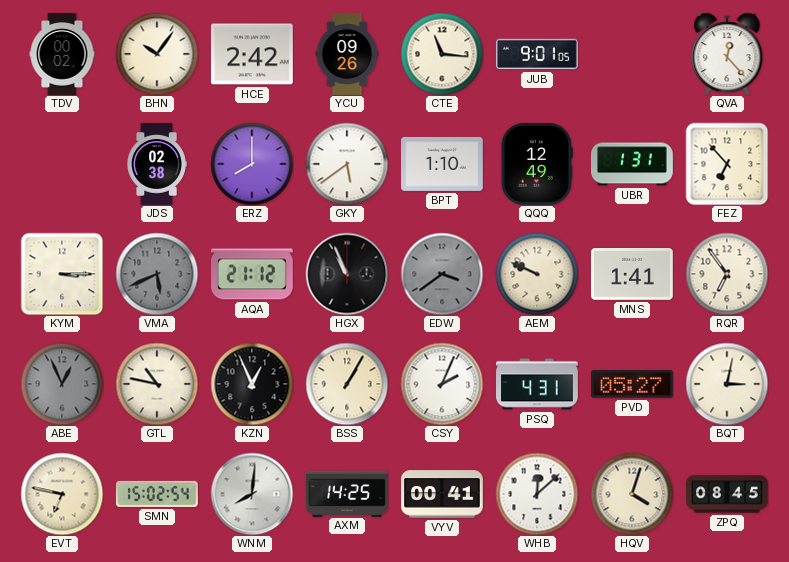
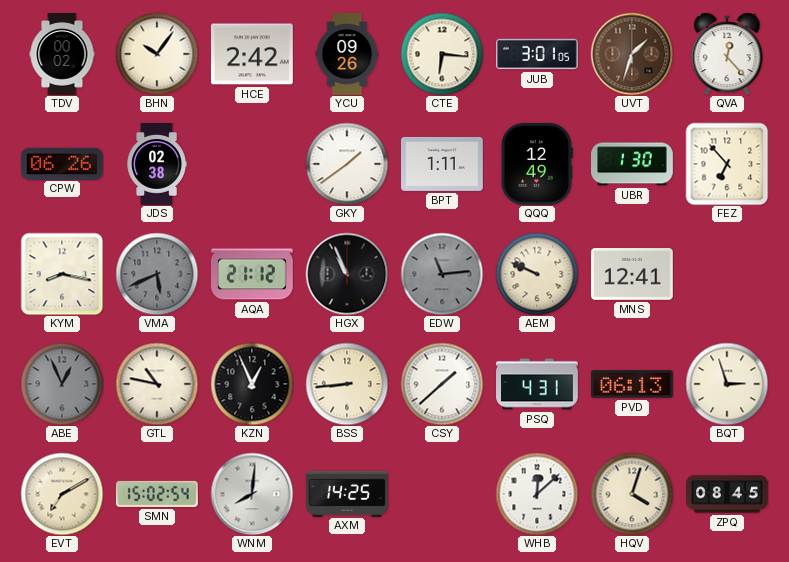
CTE: 11:16 -> 6:16
JUB: 9:01 -> 3:01
UVT: none -> 1:33
CPW: none -> 06:26
ERZ: 8:00 -> none
GKY: 5:39 -> 1:39
BPT: 1:10 -> 1:11
UBR: 1:31 -> 1:30
KYM: 3:15 -> 8:17
EDW: 3:39 -> 11:14
MNS: 1:41 -> 12:41
RQR: 6:54 -> none
BSS: 1:05 -> 8:44
CSY: 2:04 -> 1:38
PVD: 05:27 -> 06:13
BQT: 3:02 -> 2:57
EVT: 6:47 -> 7:10
VYV: 00:41 -> none
